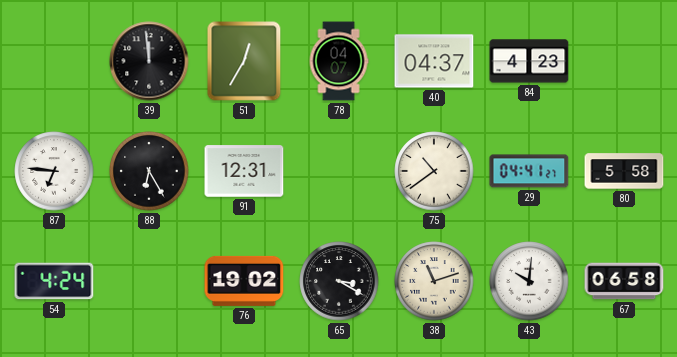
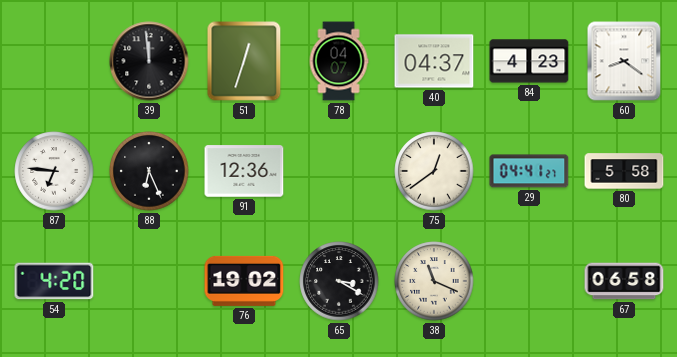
51: 12:35 -> 12:33
60: none -> 8:21
88: 6:25 -> 6:26
91: 12:31 -> 12:36
75: 10:39 -> 12:39
54: 4:24 -> 4:20
38: 11:12 -> 11:19
43: 10:01 -> none
